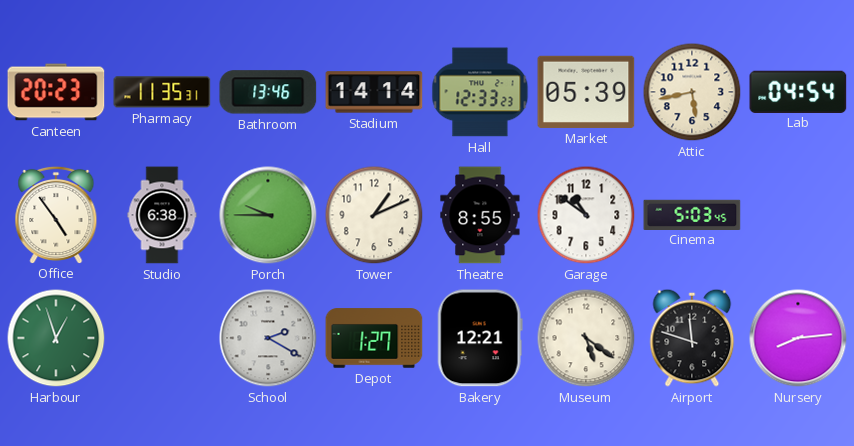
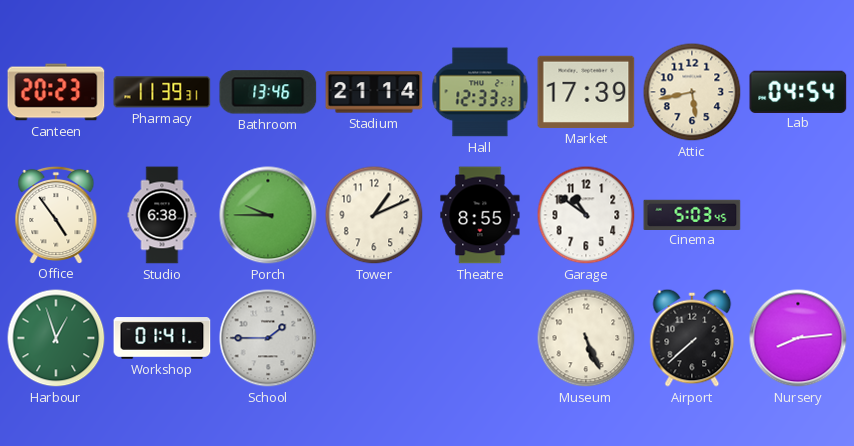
Pharmacy: 11:35 -> 11:39
Stadium: 14:14 -> 21:14
Market: 05:39 -> 17:39
Workshop: none -> 01:41
School: 2:20 -> 1:45
Depot: 1:27 -> none
Bakery: 12:21 -> none
Museum: 5:21 -> 5:26
Airport: 11:48 -> 7:38
